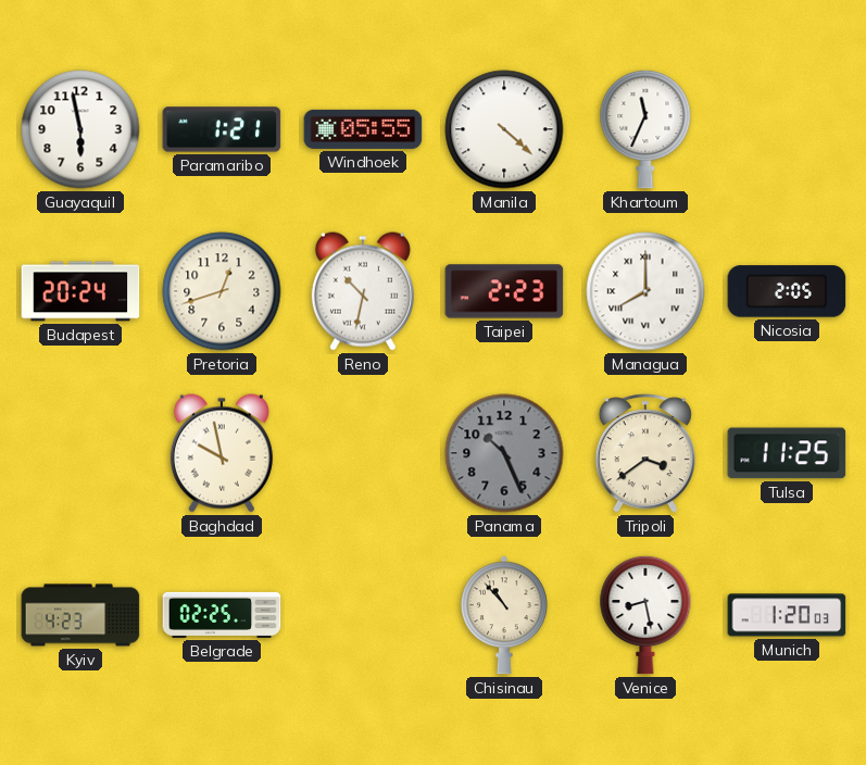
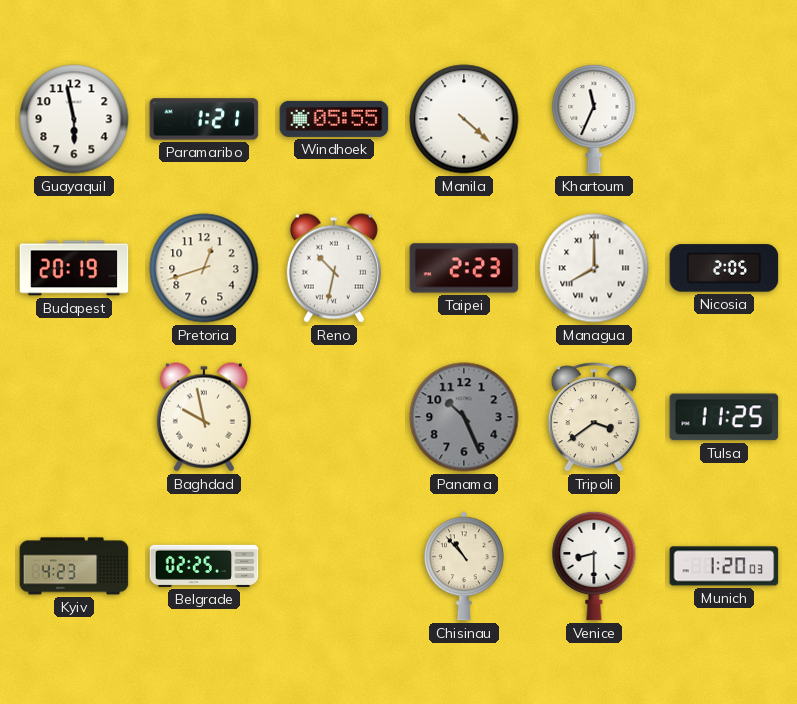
Budapest: 20:24 -> 20:19
Venice: 8:28 -> 8:30
